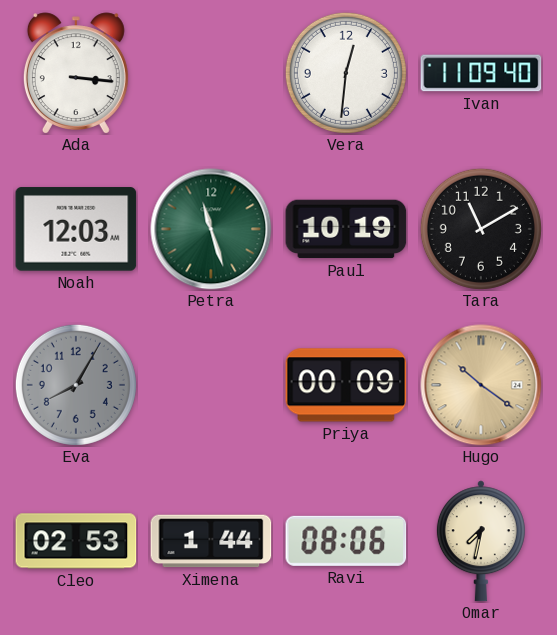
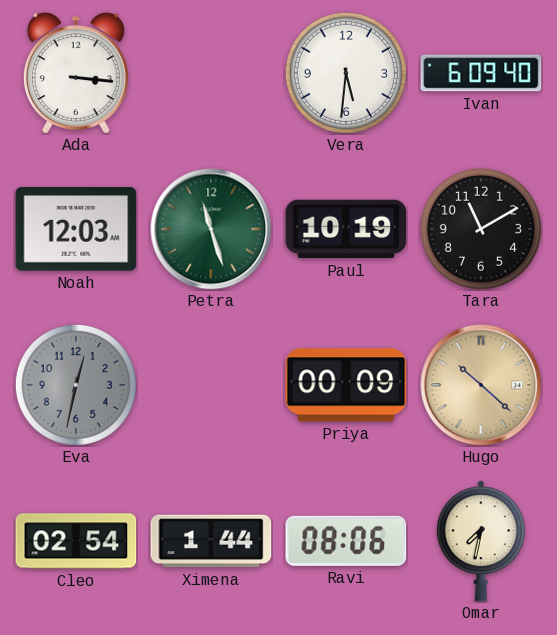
Vera: 12:31 -> 5:31
Ivan: 11:09 -> 6:09
Eva: 8:05 -> 12:32
Hugo: 10:21 -> 10:22
Cleo: 02:53 -> 02:54
